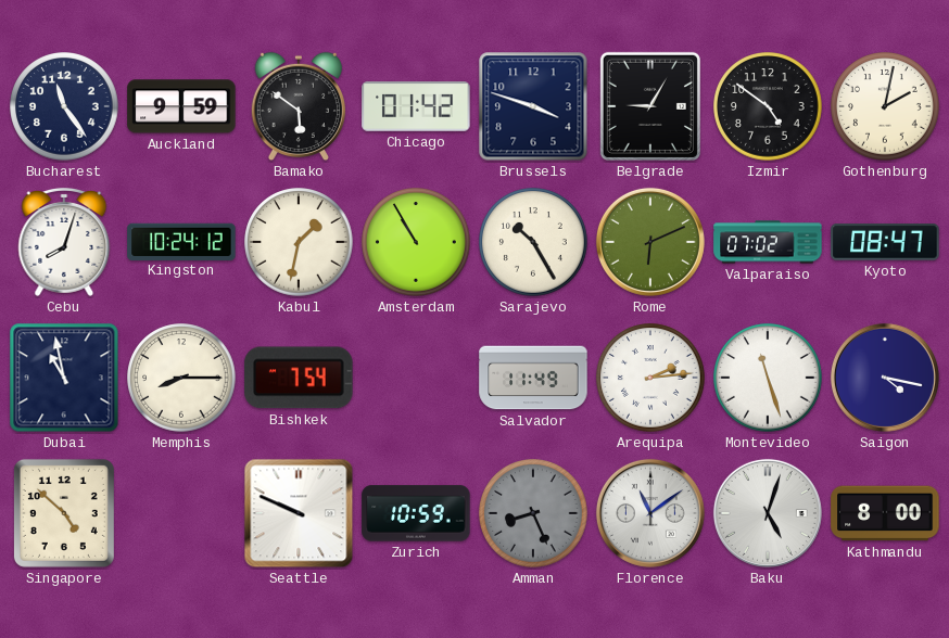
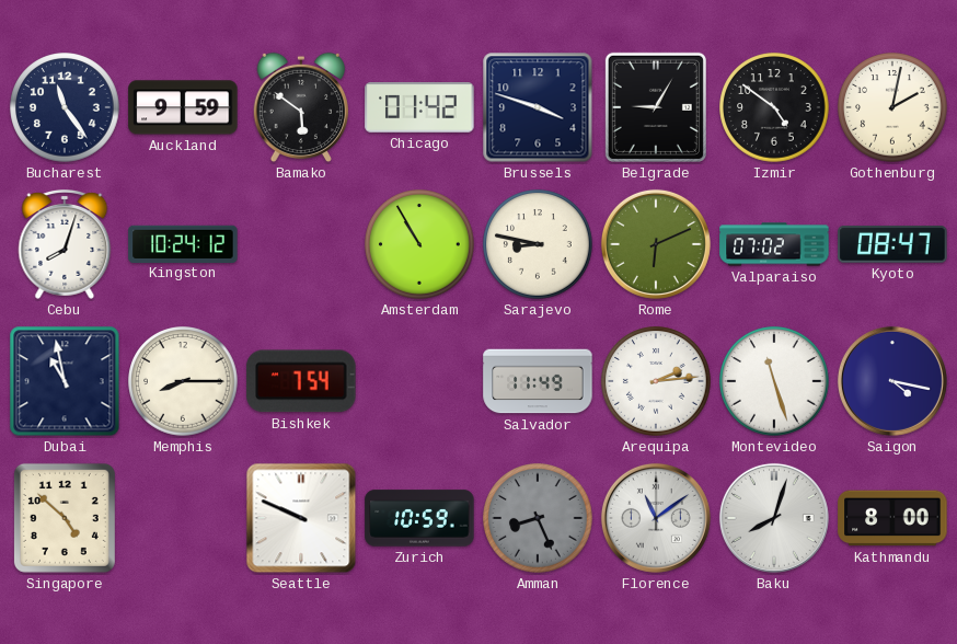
Kabul: 1:32 -> none
Sarajevo: 10:25 -> 8:47
Baku: 5:03 -> 8:03
